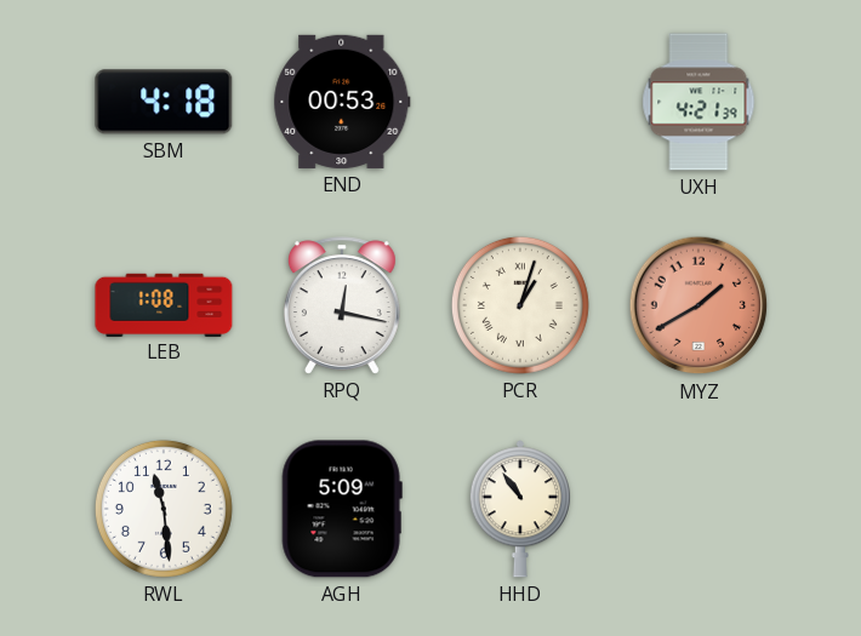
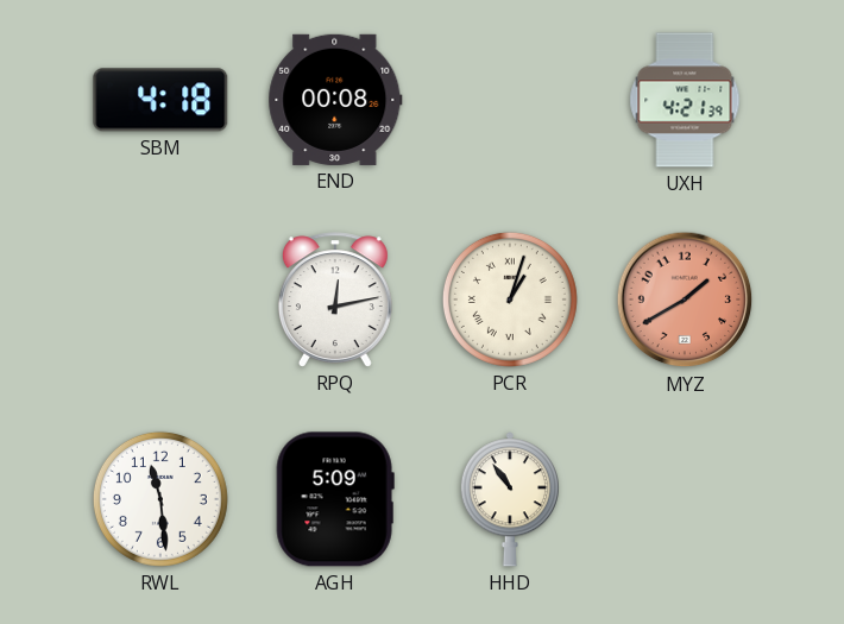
END: 00:53 -> 00:08
LEB: 1:08 -> none
RPQ: 12:17 -> 12:13
